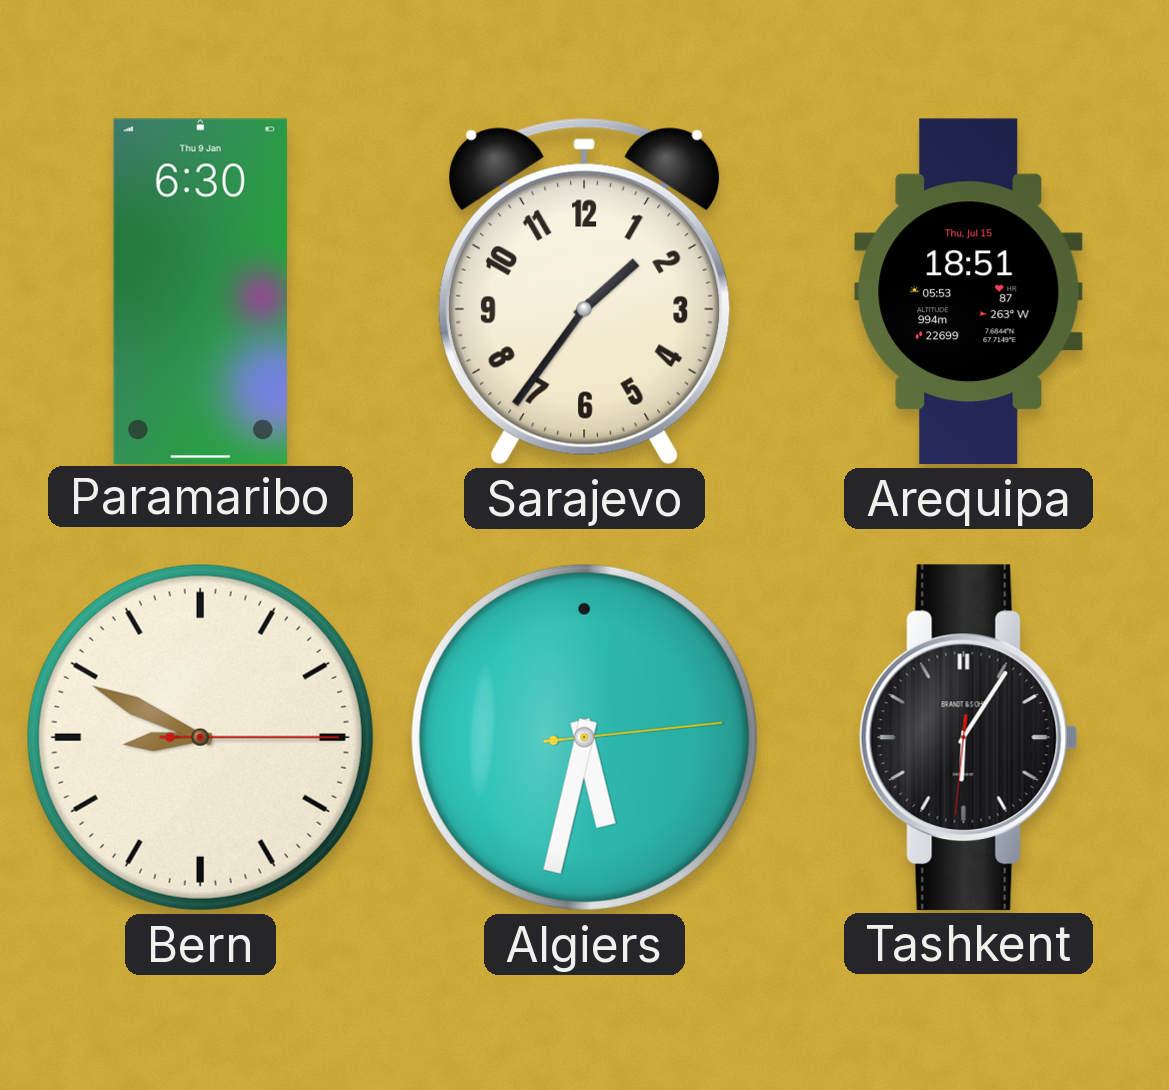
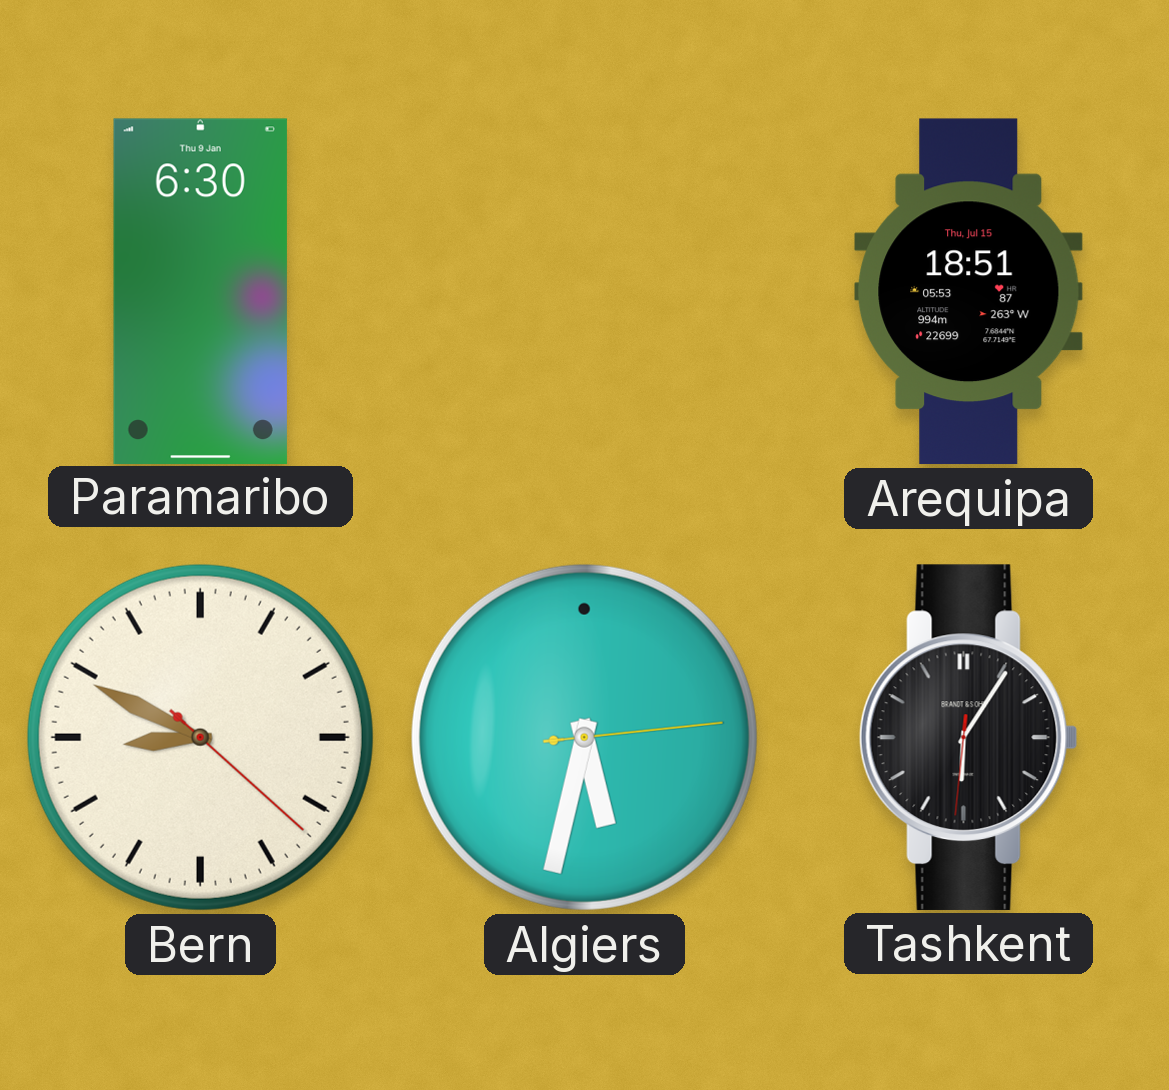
Sarajevo: 1:36 -> none
Bern: 8:49:15 -> 8:49:22
